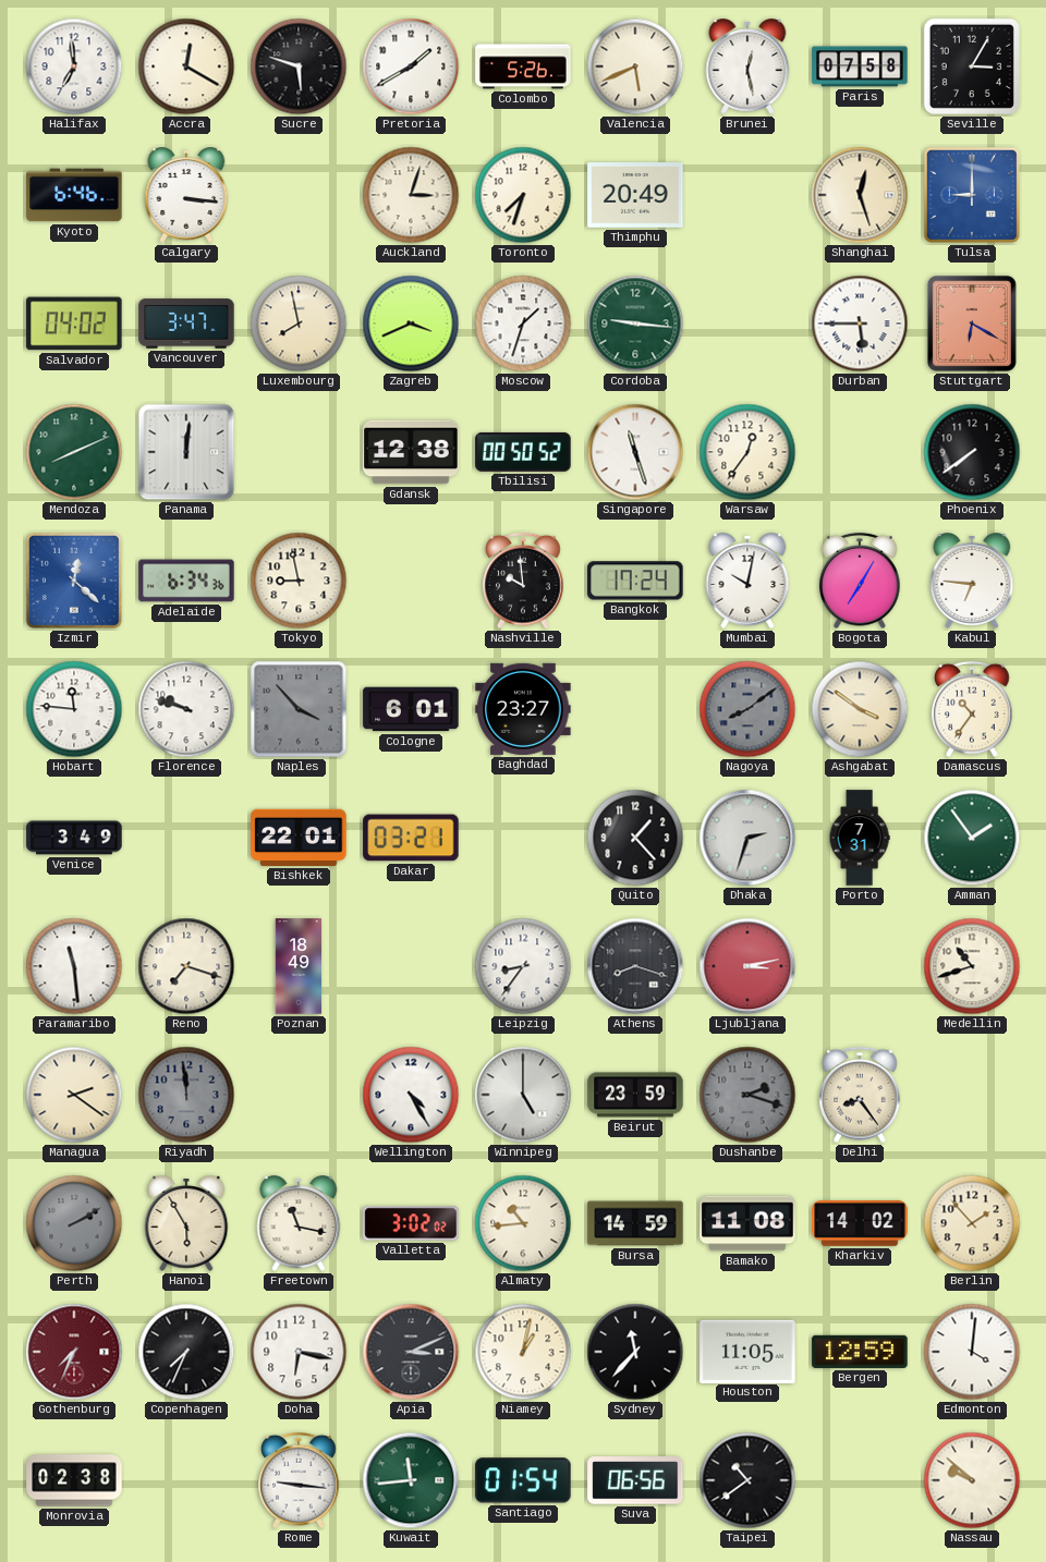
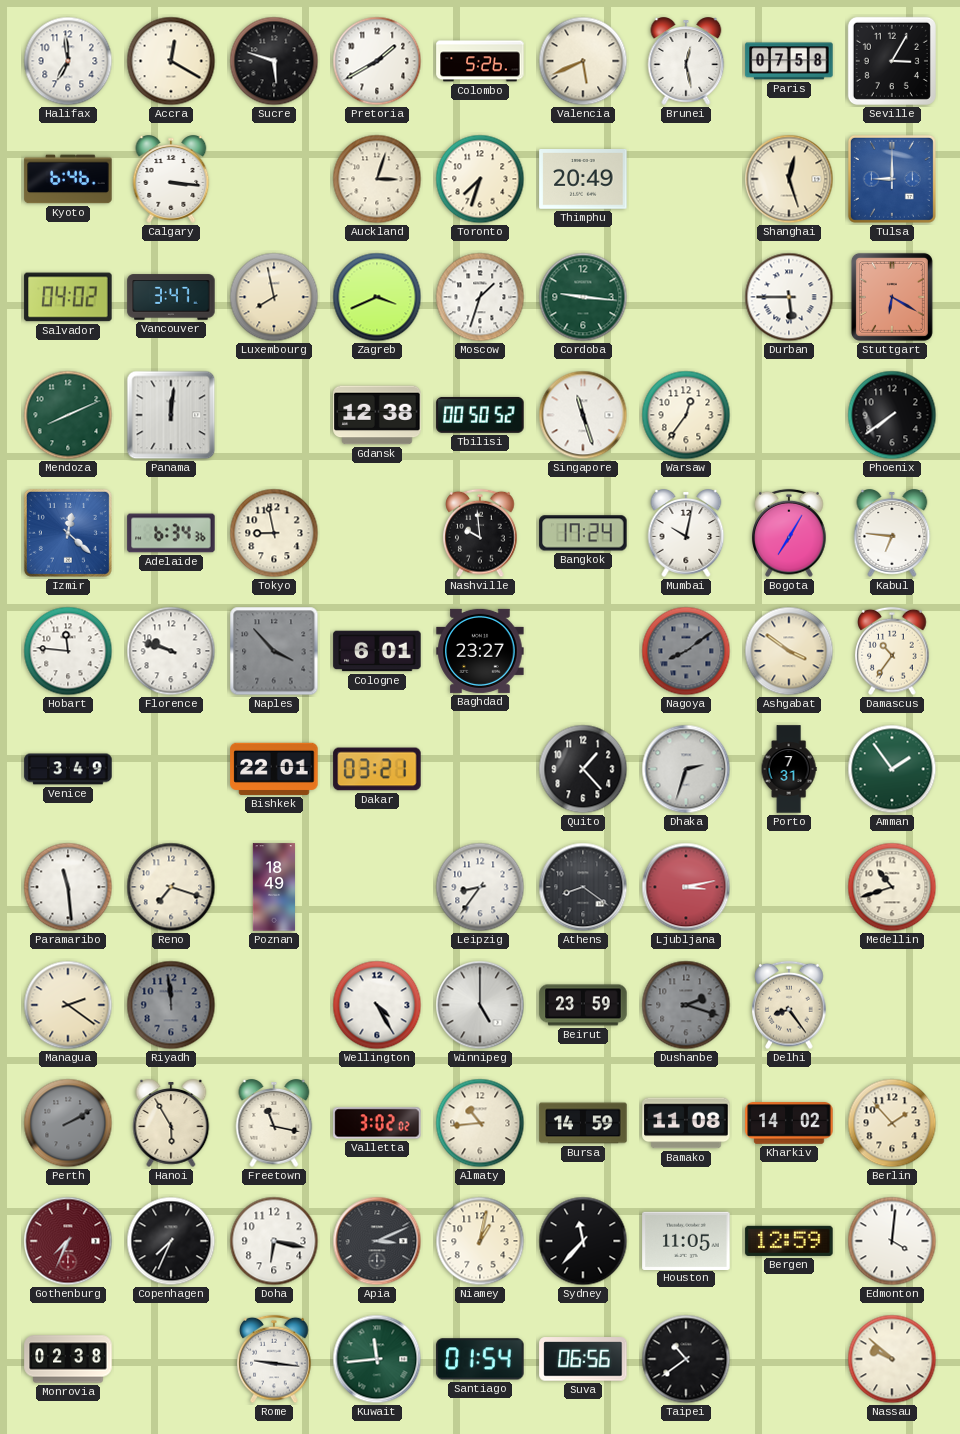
Athens: 8:18 -> 8:21
